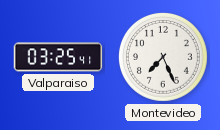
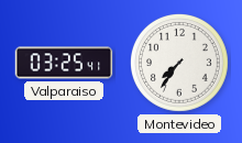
Montevideo: 7:26 -> 7:36
